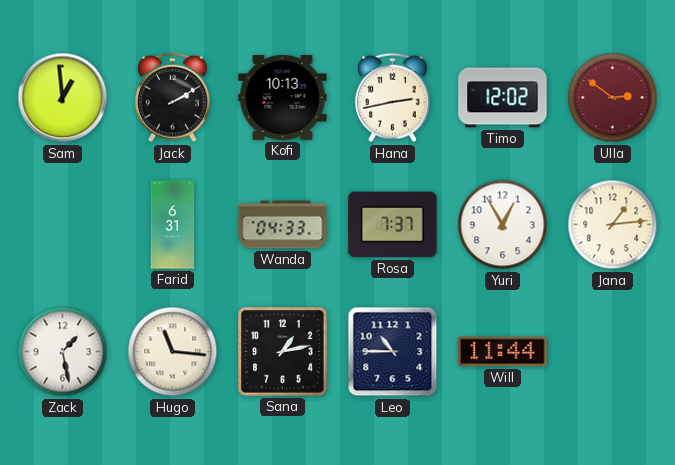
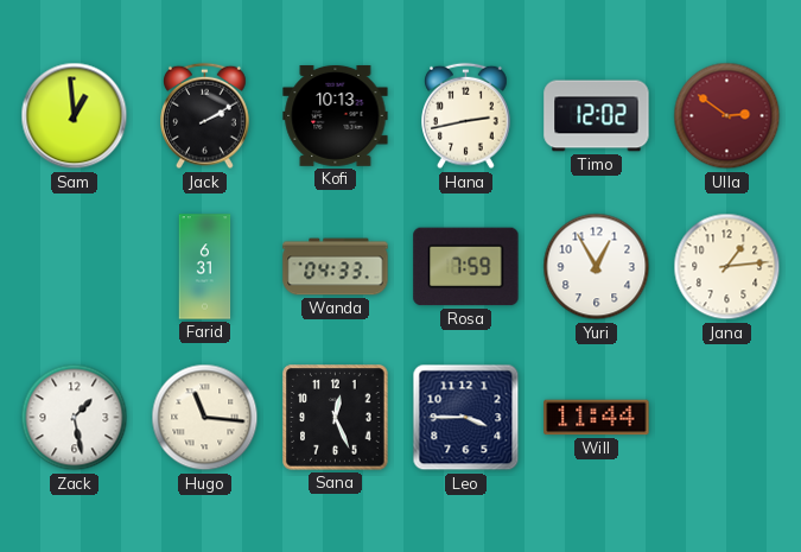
Rosa: 7:37 -> 7:59
Sana: 1:13 -> 12:26
Leo: 10:45 -> 3:45
